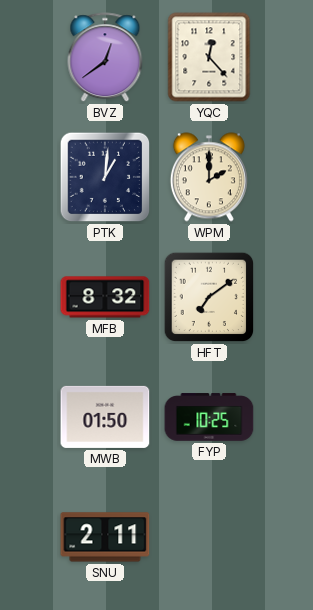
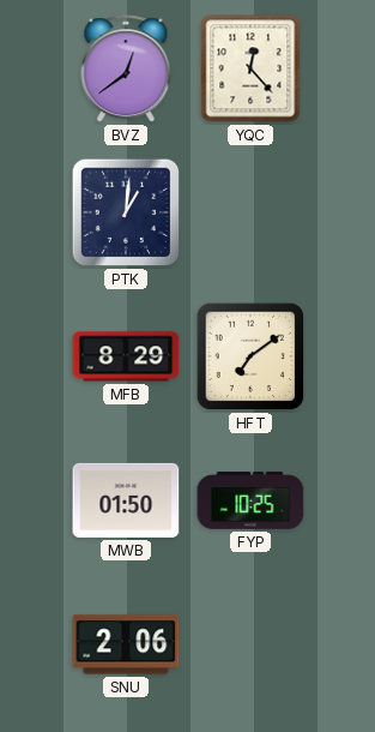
WPM: 2:00 -> none
MFB: 8:32 -> 8:29
SNU: 2:11 -> 2:06
